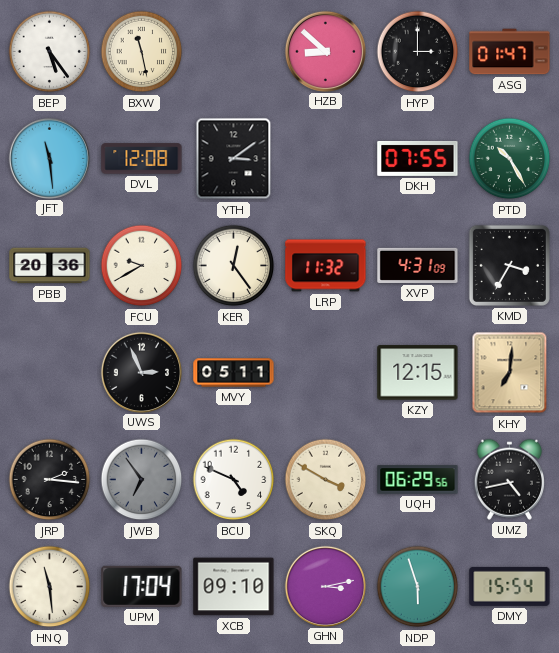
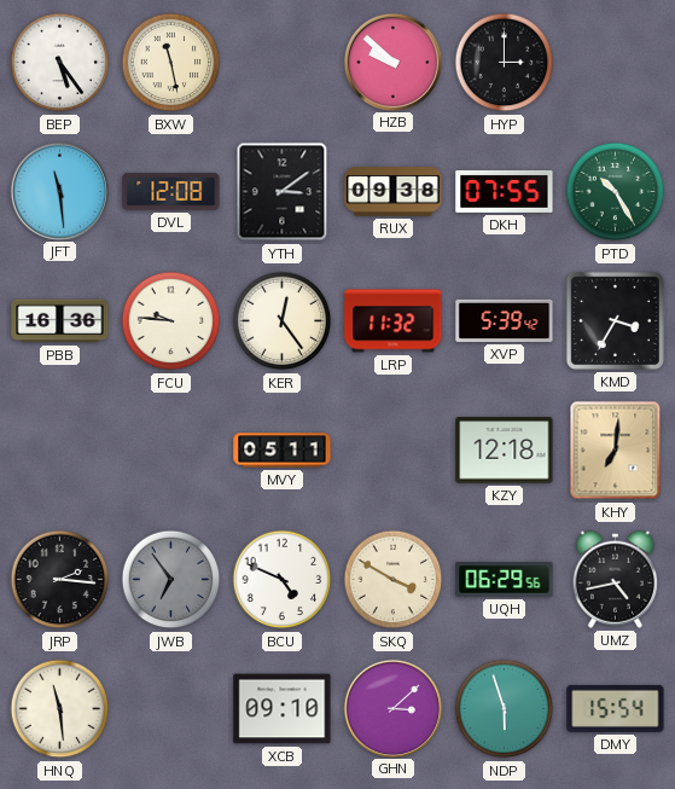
HZB: 8:52 -> 9:52
ASG: 01:47 -> none
RUX: none -> 09:38
PBB: 20:36 -> 16:36
FCU: 9:40 -> 9:46
XVP: 4:31 -> 5:39
UWS: 2:56 -> none
KZY: 12:15 -> 12:18
UPM: 17:04 -> none
GHN: 3:13 -> 3:08
